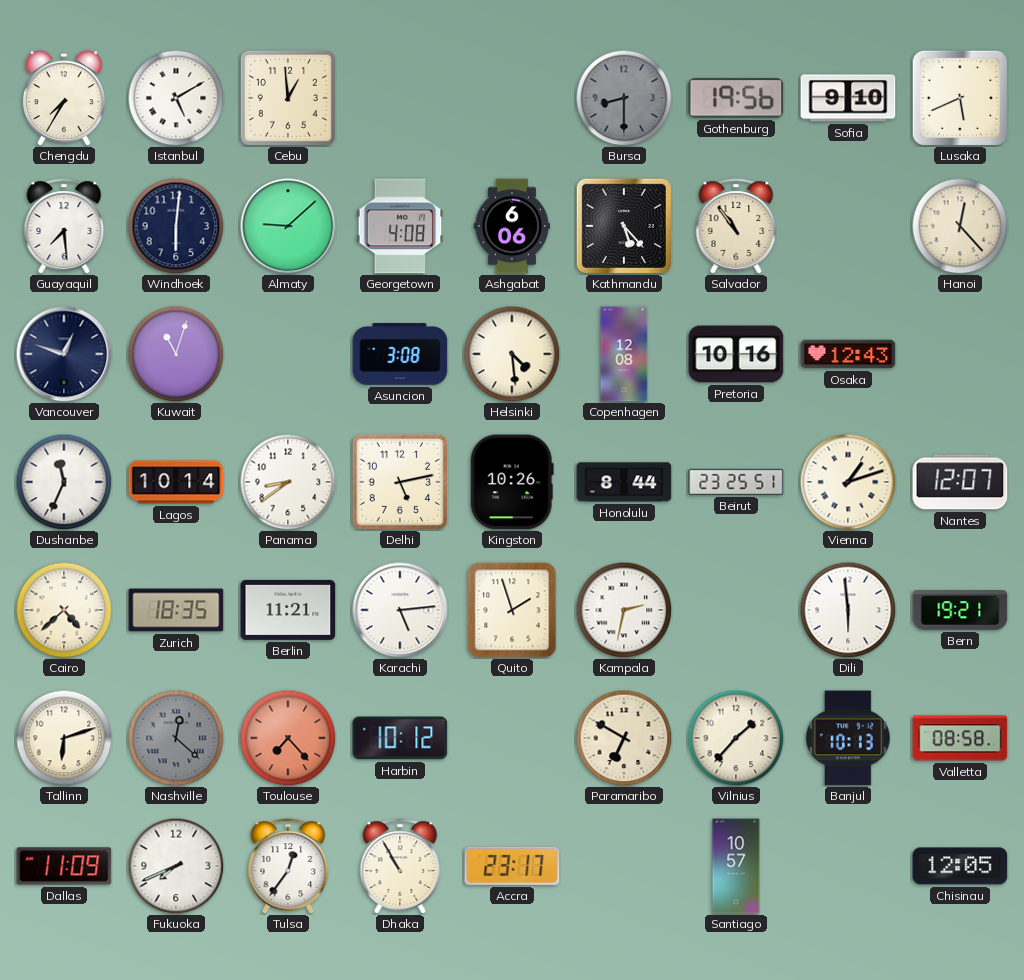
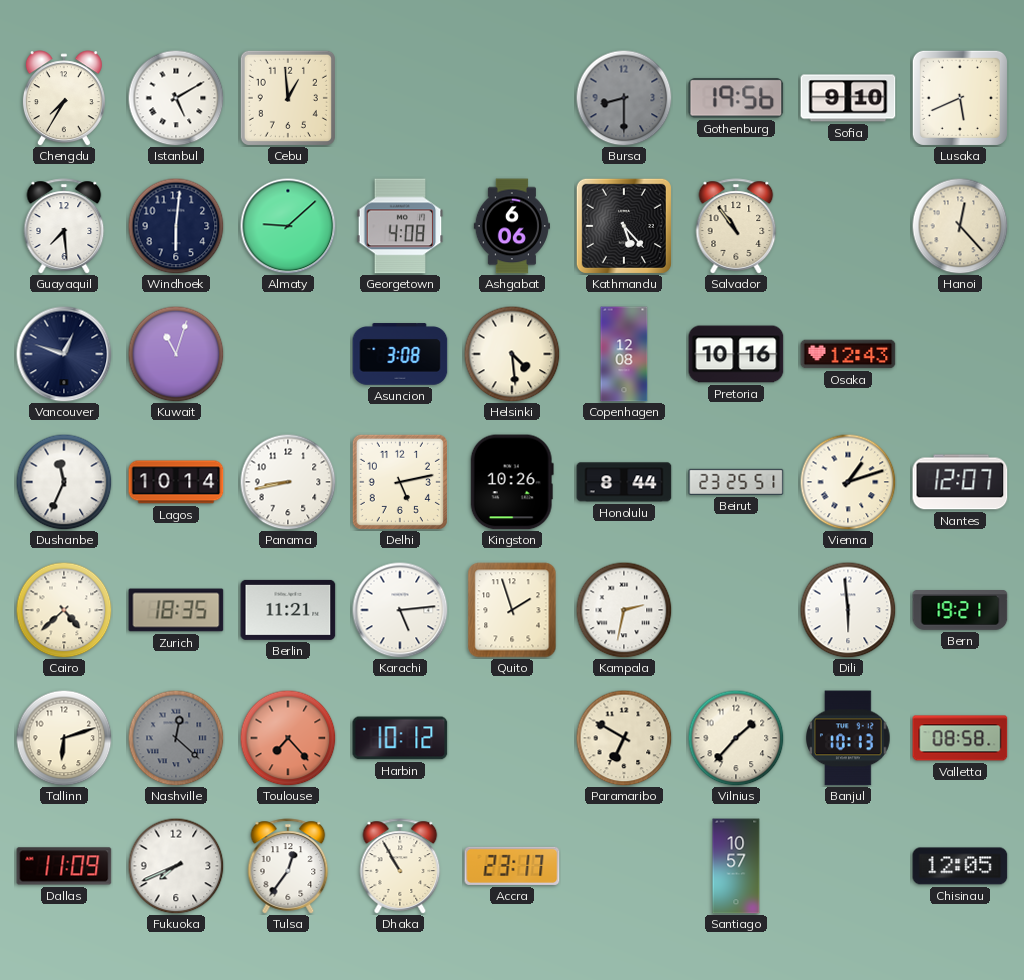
Panama: 8:39 -> 8:43
